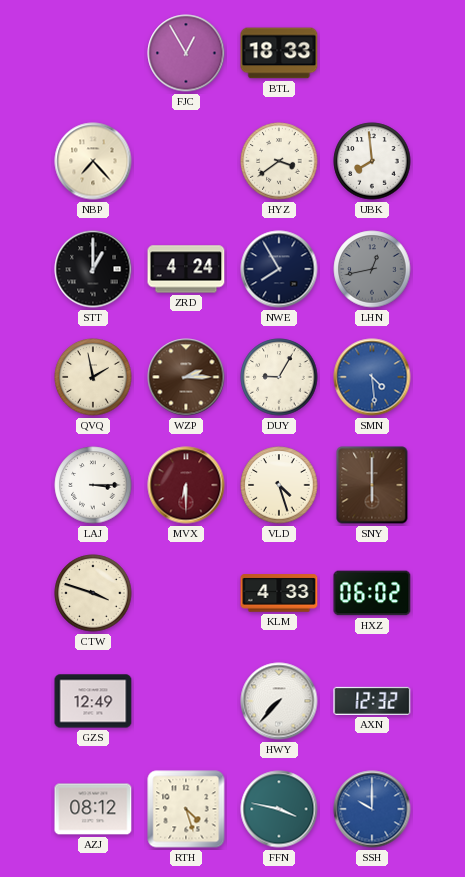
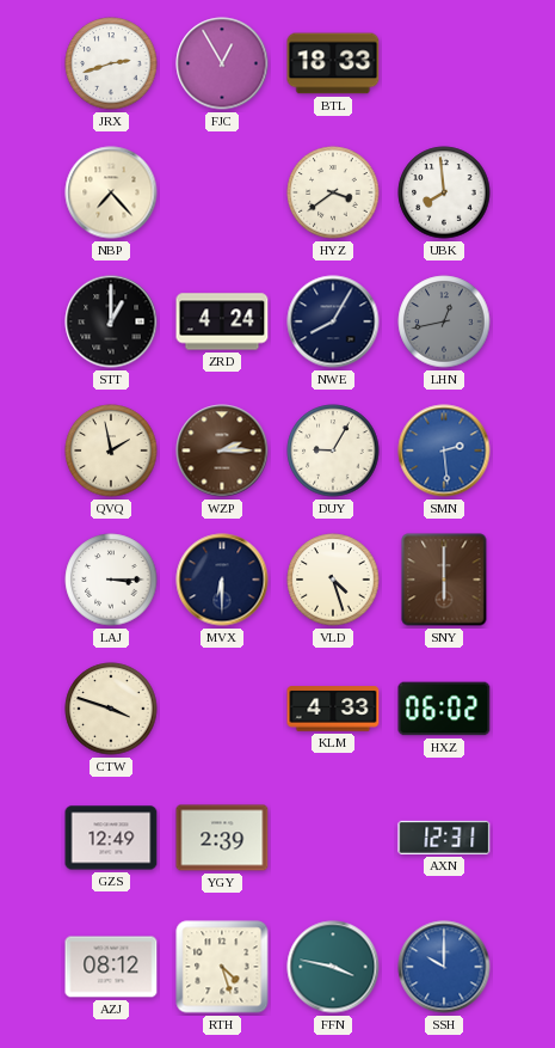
JRX: none -> 2:42
NWE: 7:55 -> 8:05
SMN: 4:29 -> 2:29
MVX dial: burgundy -> navy
YGY: none -> 2:39
HWY: 7:37 -> none
AXN: 12:32 -> 12:31
